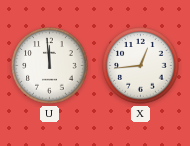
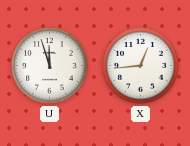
U: 11:59 -> 11:57
